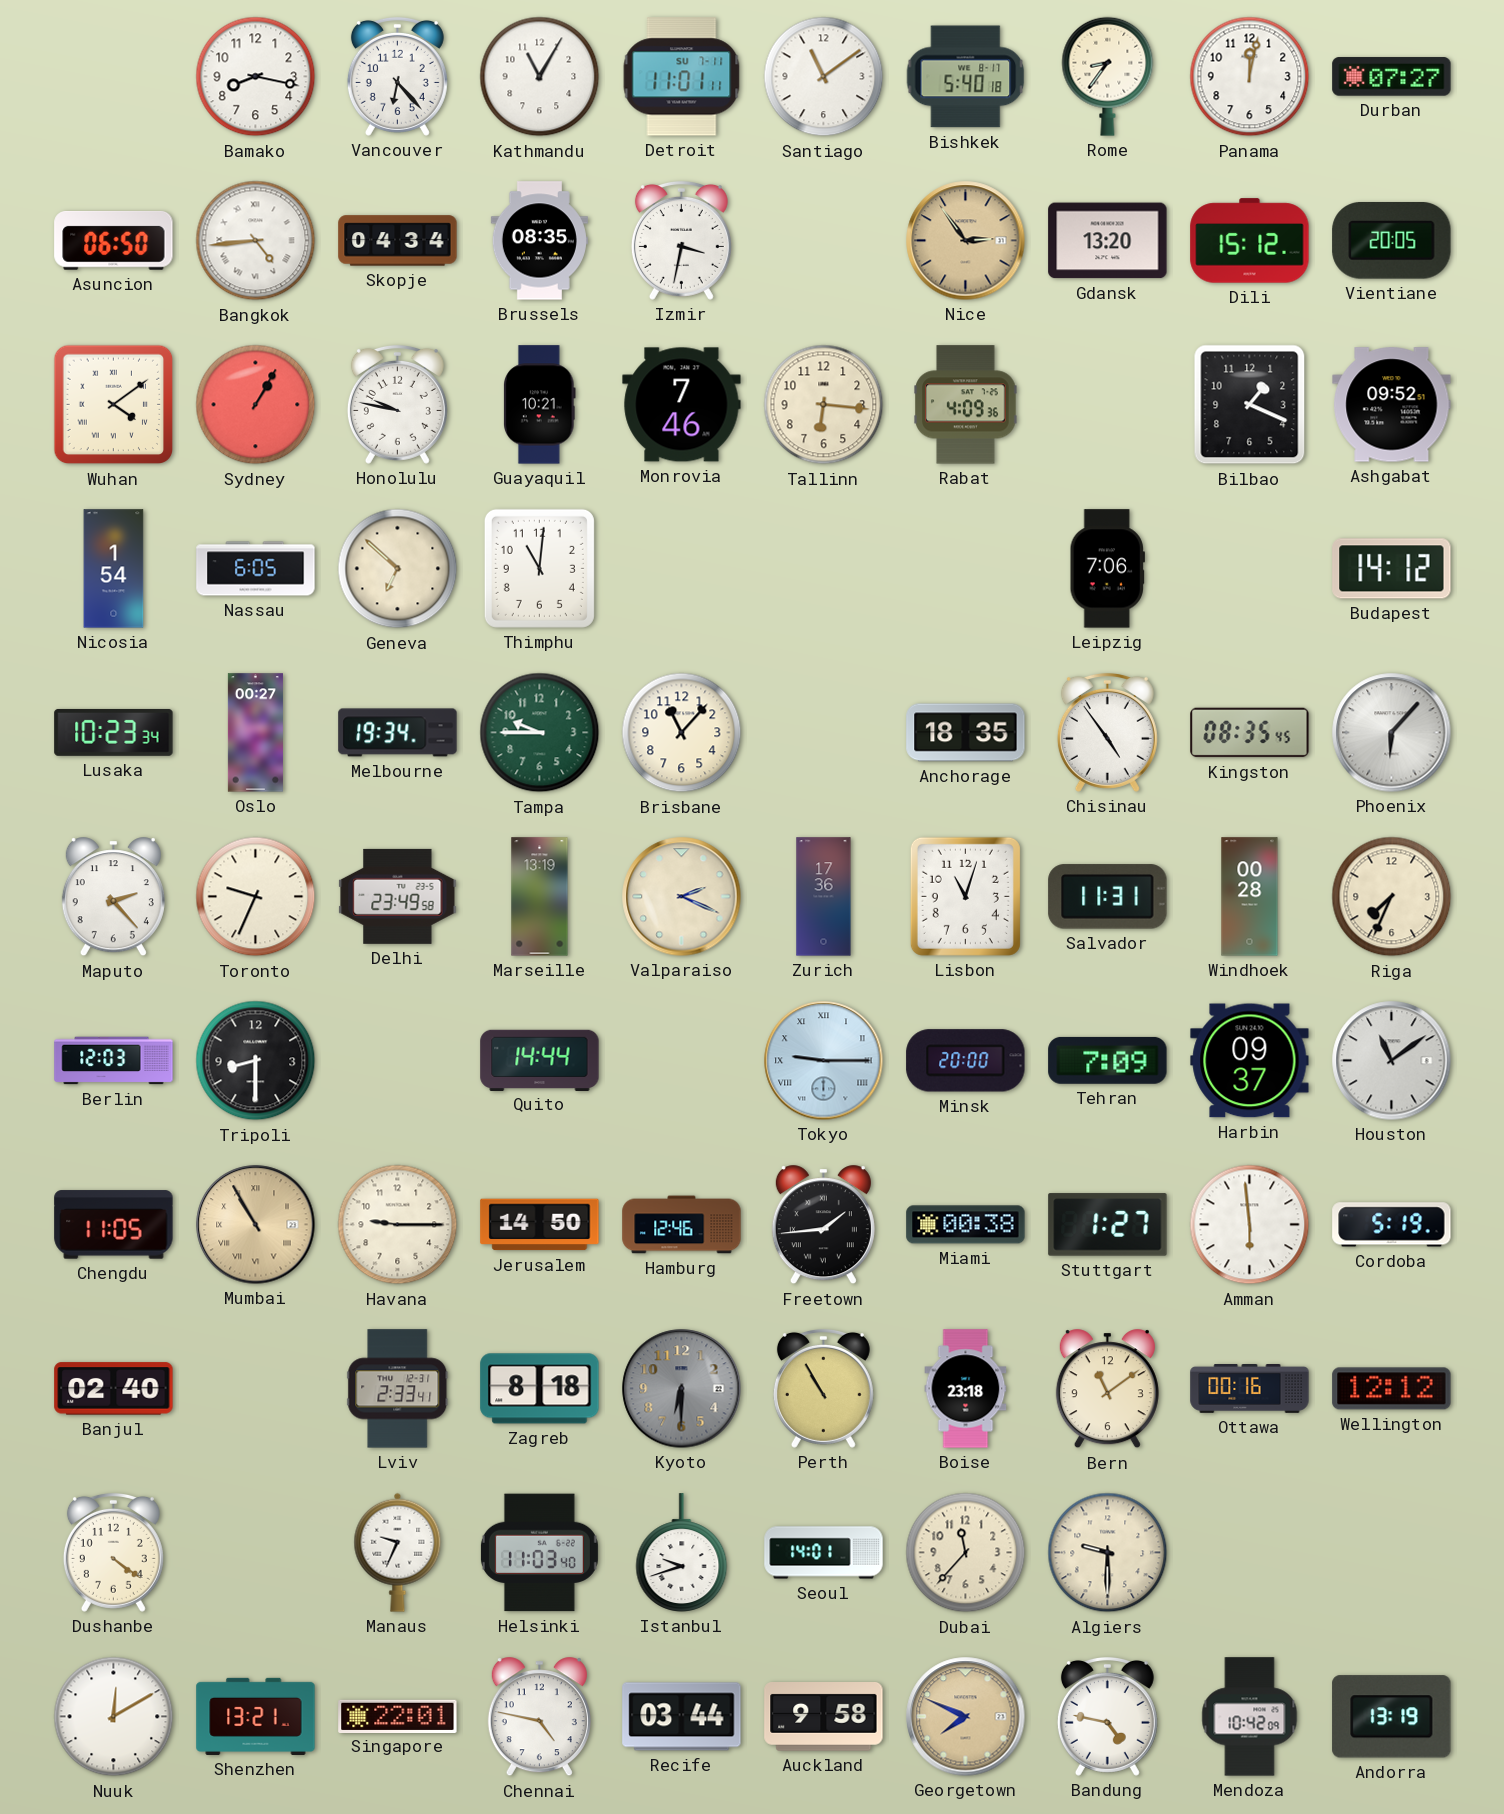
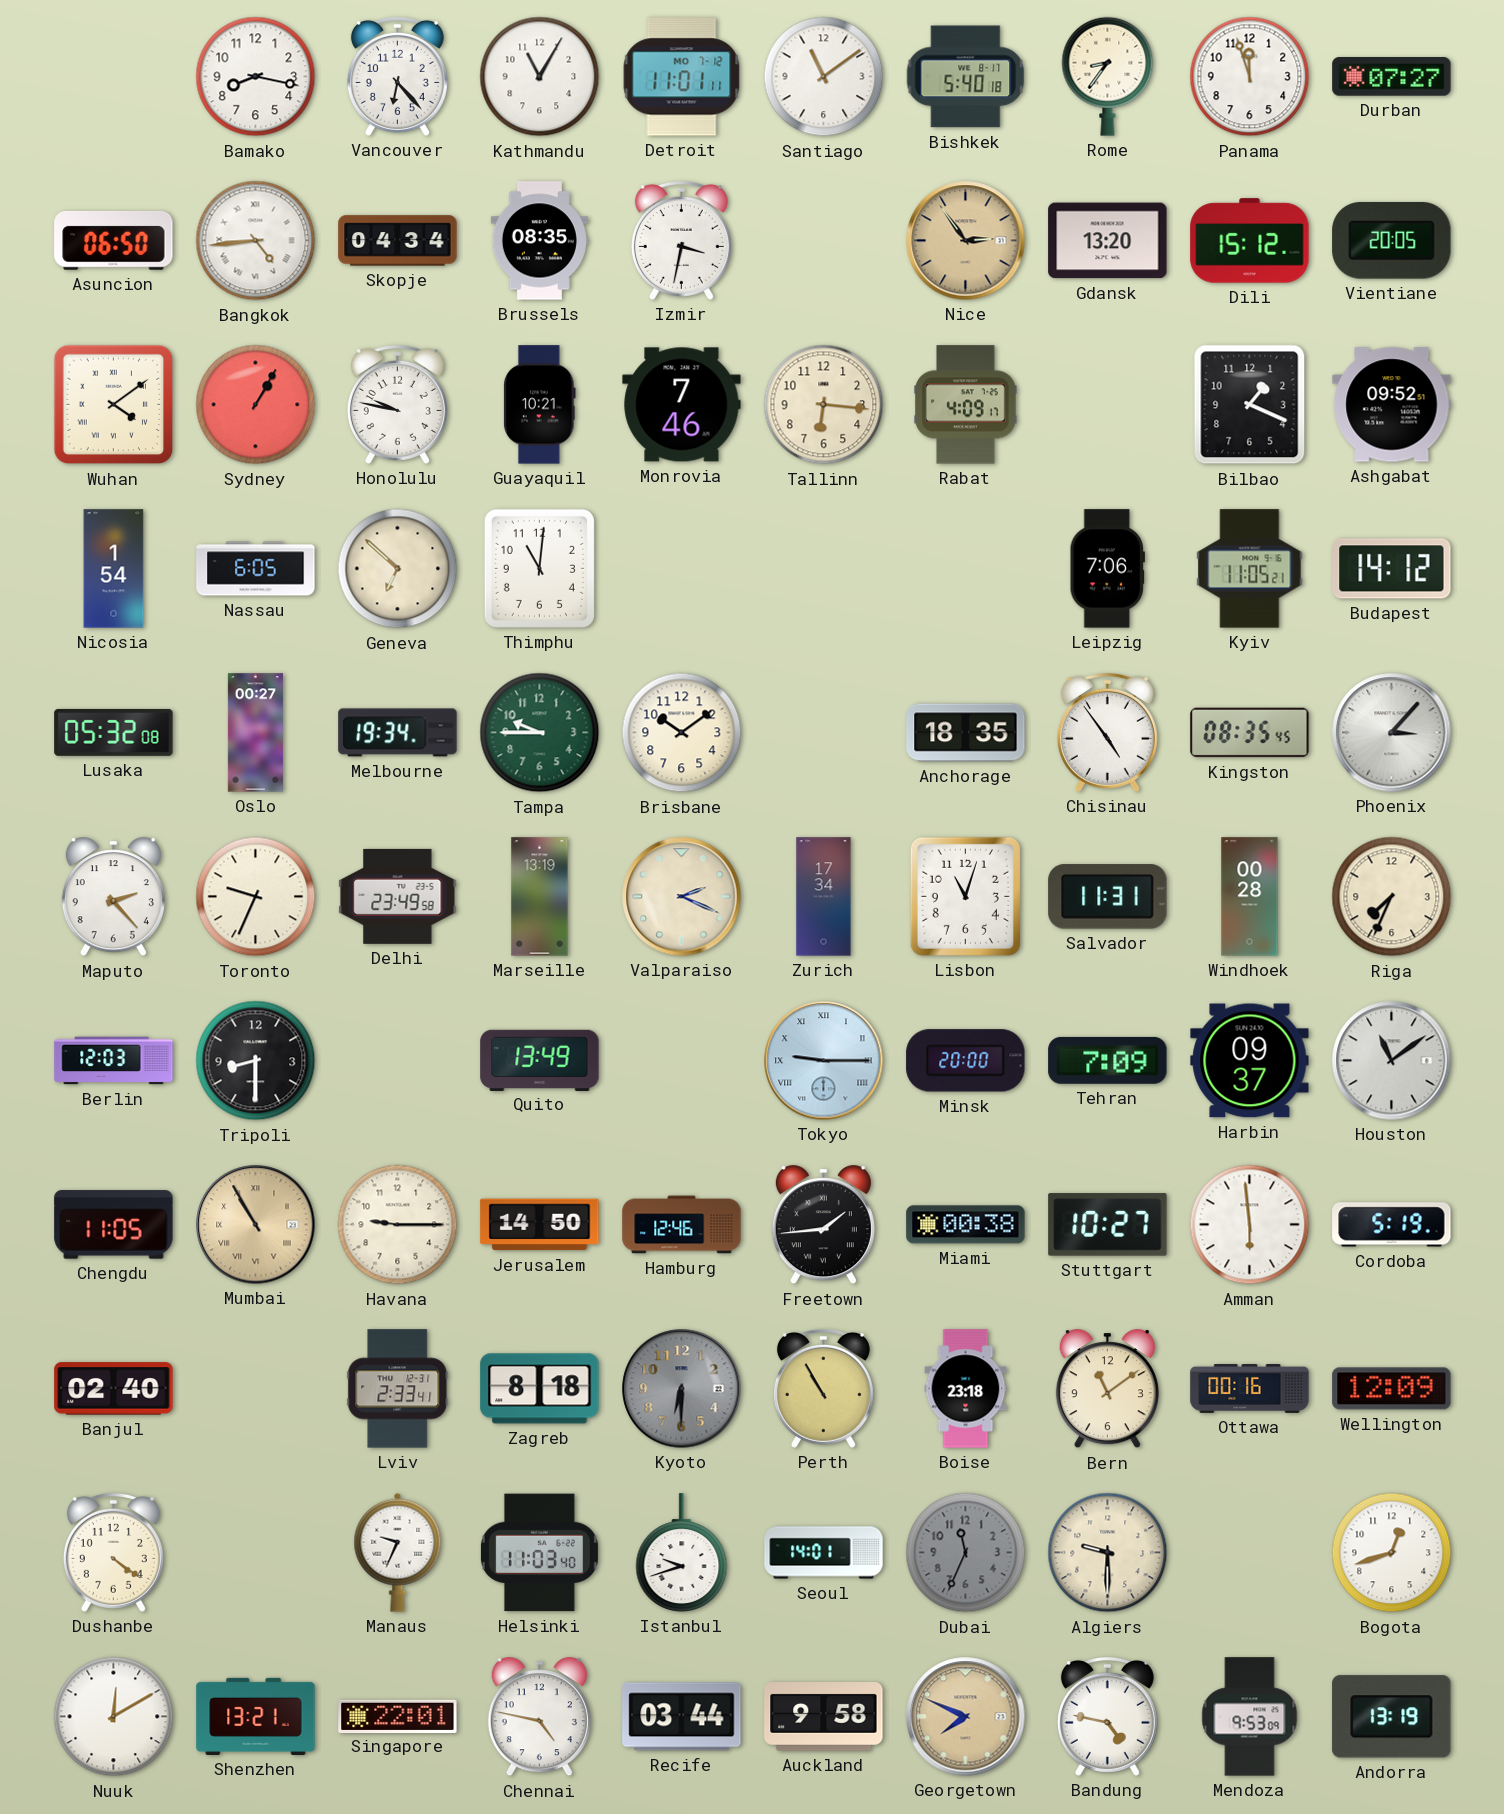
Detroit date: SU 7-11 -> MO 7-12
Panama: 12:02 -> 11:57
Rabat: 4:09:36 -> 4:09:17
Kyiv: none -> 11:05
Lusaka: 10:23 -> 05:32
Brisbane: 11:07 -> 10:09
Phoenix: 6:07 -> 3:07
Zurich: 17:36 -> 17:34
Quito: 14:44 -> 13:49
Stuttgart: 1:27 -> 10:27
Wellington: 12:12 -> 12:09
Dubai: 11:37 -> 11:34
Dubai dial: cream -> grey
Bogota: none -> 12:42
Mendoza: 10:42 -> 9:53
